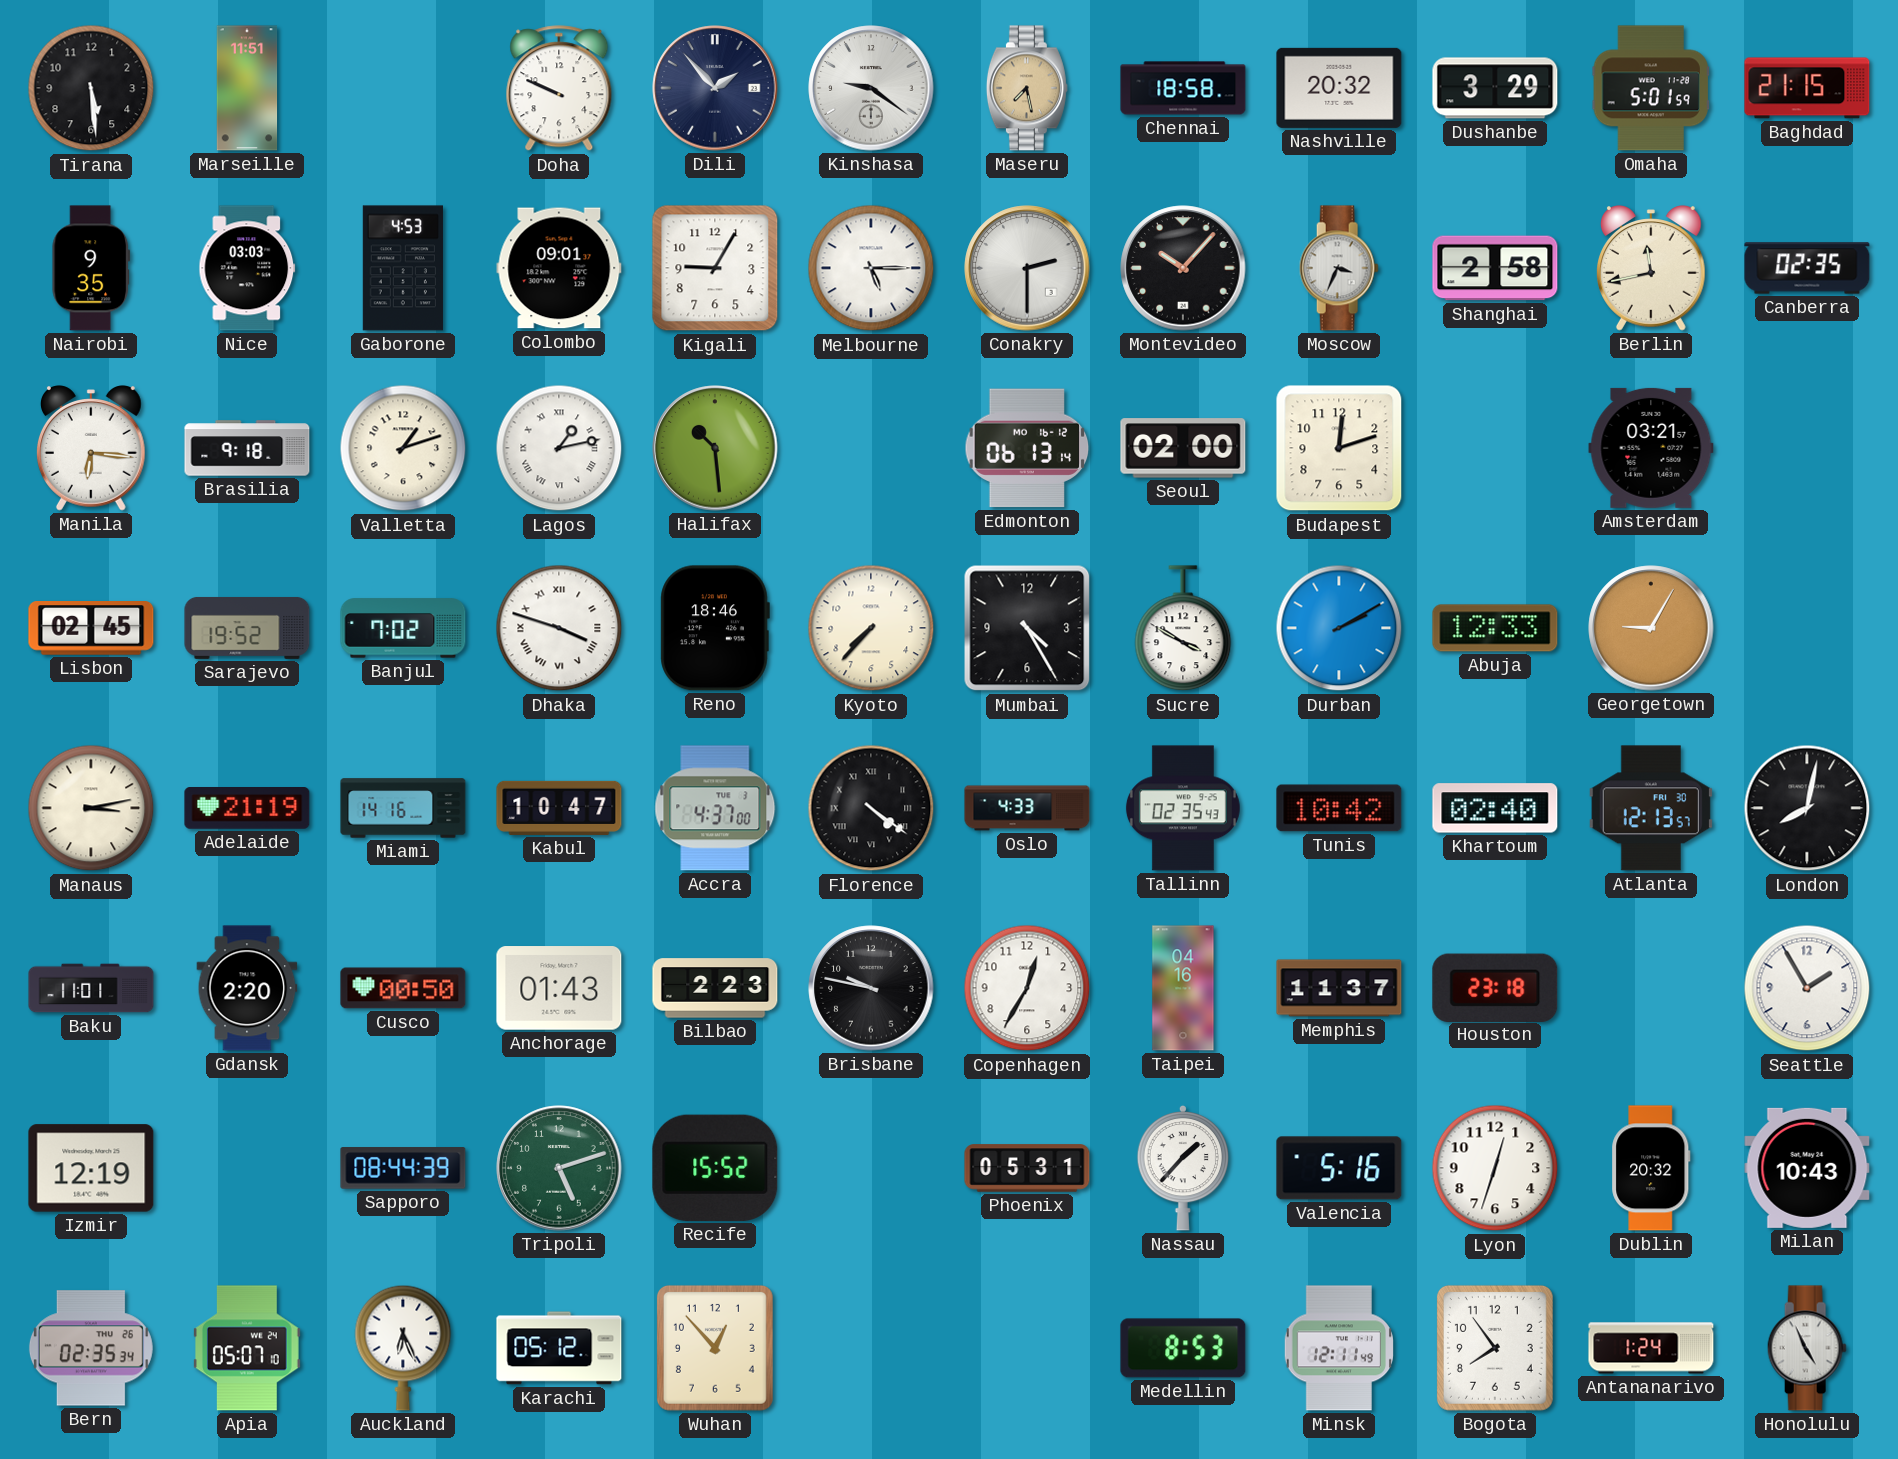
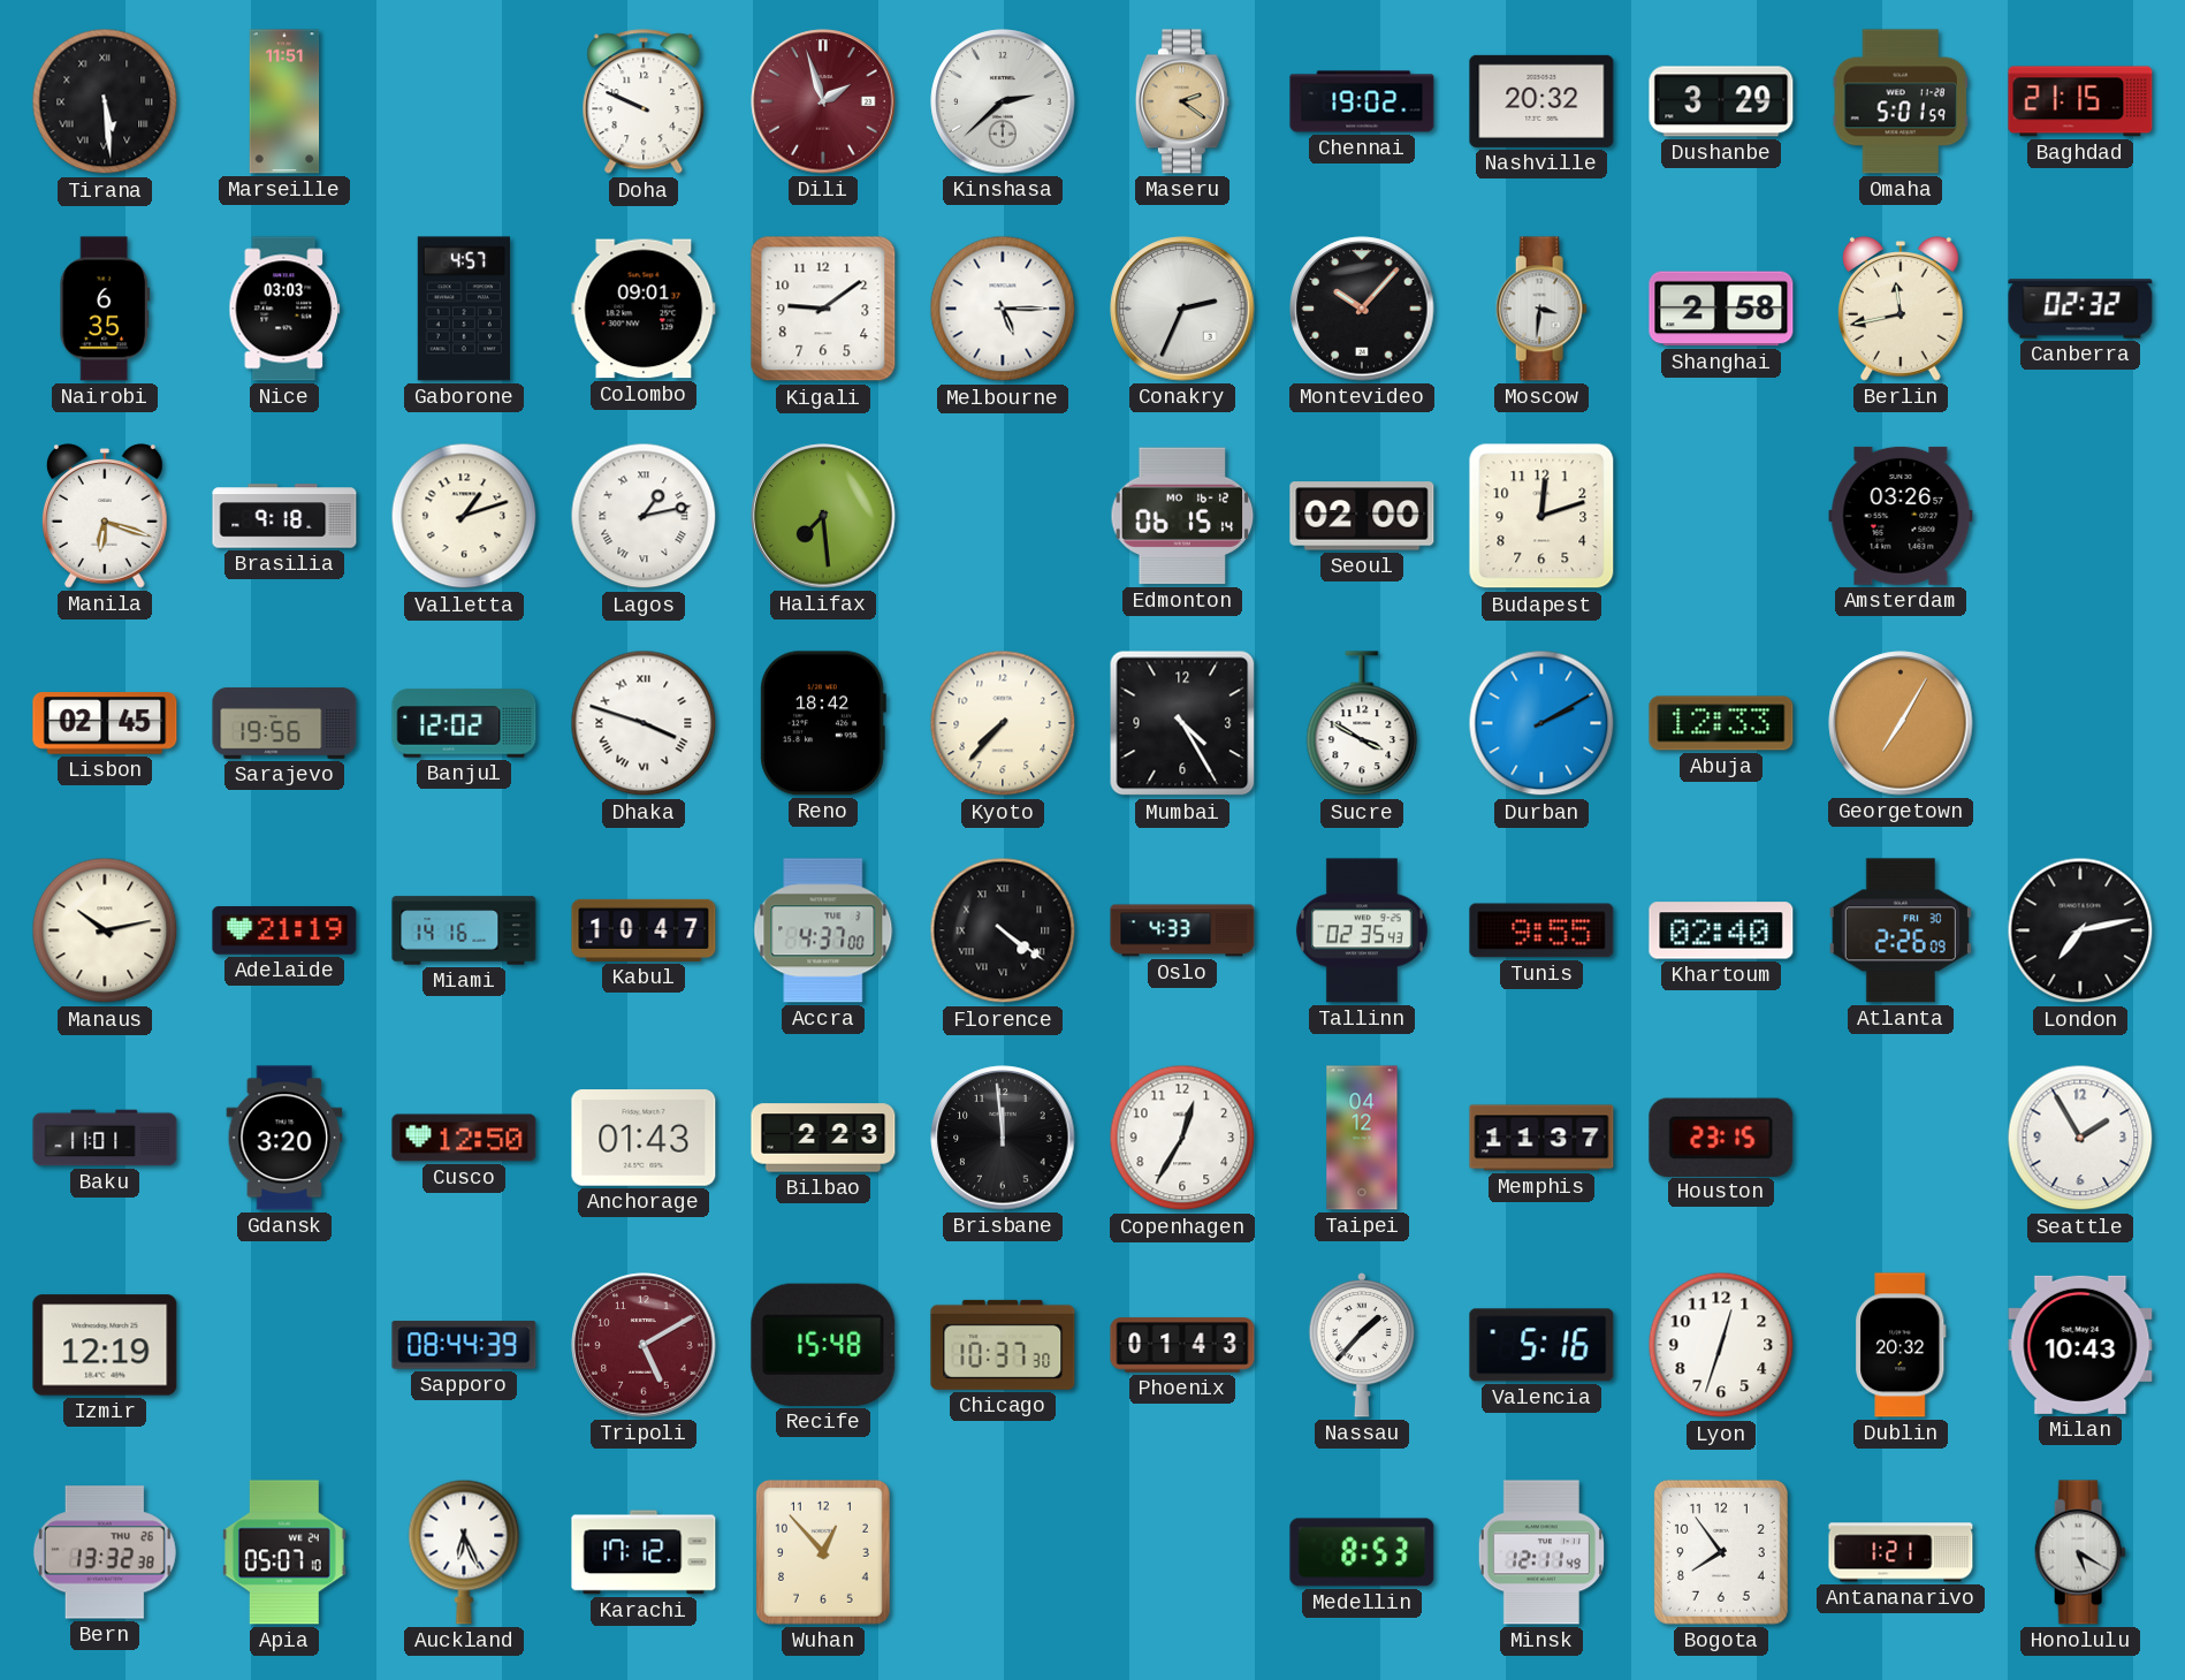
Tirana numerals: Arabic -> Roman
Dili: 1:53 -> 1:57
Dili dial: navy -> burgundy
Kinshasa: 9:21 -> 2:38
Maseru: 7:28 -> 2:21
Chennai: 18:58 -> 19:02
Nairobi: 9:35 -> 6:35
Gaborone: 4:53 -> 4:57
Kigali: 9:05 -> 9:09
Conakry: 2:30 -> 2:34
Moscow: 3:34 -> 3:31
Canberra: 02:35 -> 02:32
Manila: 6:16 -> 6:18
Halifax: 10:29 -> 7:29
Edmonton: 06:13 -> 06:15
Amsterdam: 03:21 -> 03:26
Sarajevo: 19:52 -> 19:56
Banjul: 7:02 -> 12:02
Reno: 18:46 -> 18:42
Georgetown: 9:05 -> 7:05
Manaus: 3:13 -> 10:13
Tunis: 10:42 -> 9:55
Atlanta: 12:13 -> 2:26
London: 8:02 -> 7:13
Gdansk: 2:20 -> 3:20
Cusco: 00:50 -> 12:50
Brisbane: 9:47 -> 11:59
Taipei: 04:16 -> 04:12
Houston: 23:18 -> 23:15
Tripoli: 5:12 -> 5:10
Tripoli dial: green -> burgundy
Recife: 15:52 -> 15:48
Chicago: none -> 10:37
Phoenix: 05:31 -> 01:43
Bern: 02:35 -> 13:32
Karachi: 05:12 -> 17:12
Antananarivo: 1:24 -> 1:21
Honolulu: 4:56 -> 5:20
